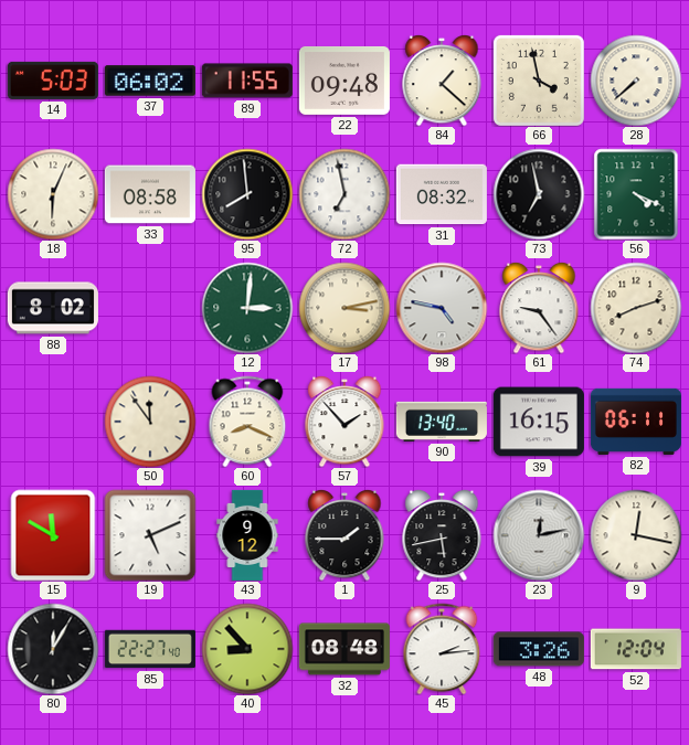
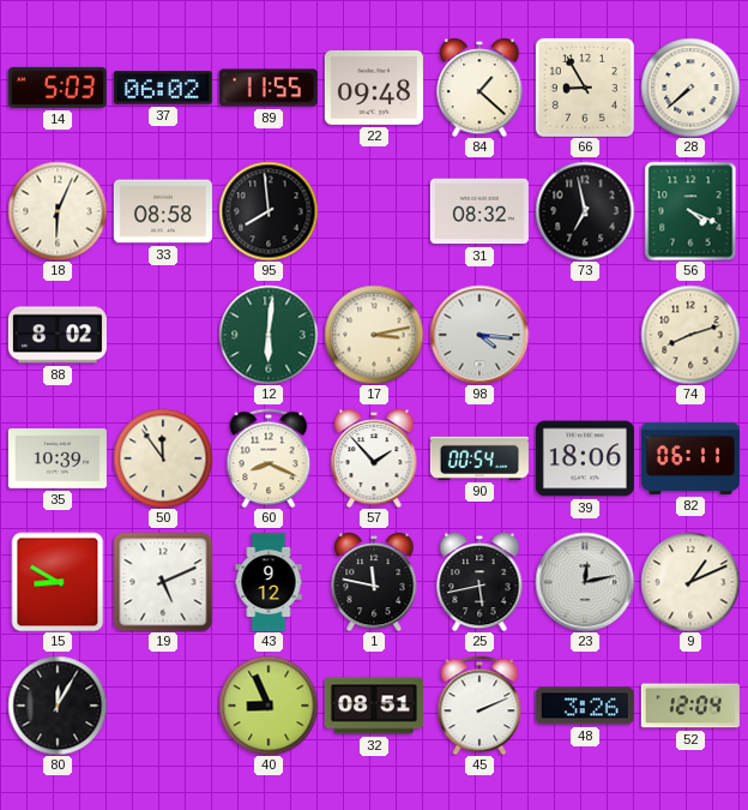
66: 3:58 -> 8:55
72: 6:58 -> none
12: 3:01 -> 6:01
98: 4:47 -> 4:16
61: 9:24 -> none
35: none -> 10:39
90: 13:40 -> 00:54
39: 16:15 -> 18:06
15: 11:50 -> 8:50
1: 1:45 -> 11:47
9: 12:17 -> 1:11
85: 22:27 -> none
40: 8:53 -> 8:56
32: 08:48 -> 08:51
45: 2:14 -> 2:11
